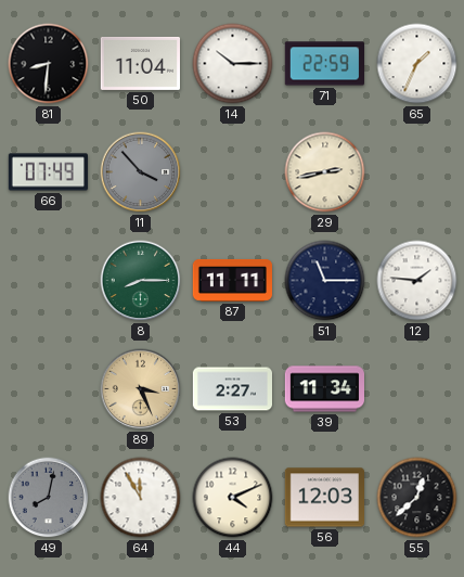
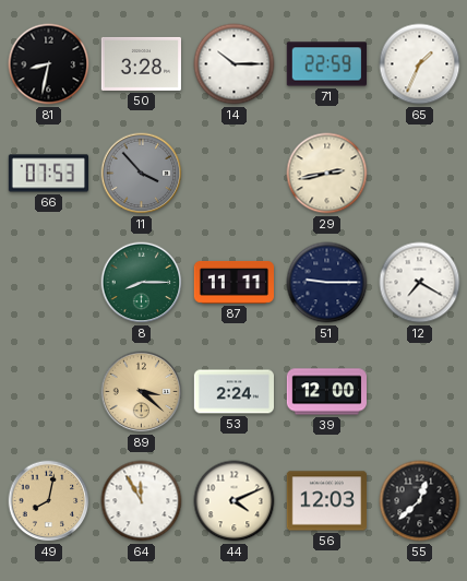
81: 8:31 -> 8:32
50: 11:04 -> 3:28
66: 07:49 -> 07:53
51: 11:15 -> 9:15
12: 1:46 -> 7:20
89: 3:26 -> 3:22
53: 2:27 -> 2:24
39: 11:34 -> 12:00
49 dial: grey -> champagne
